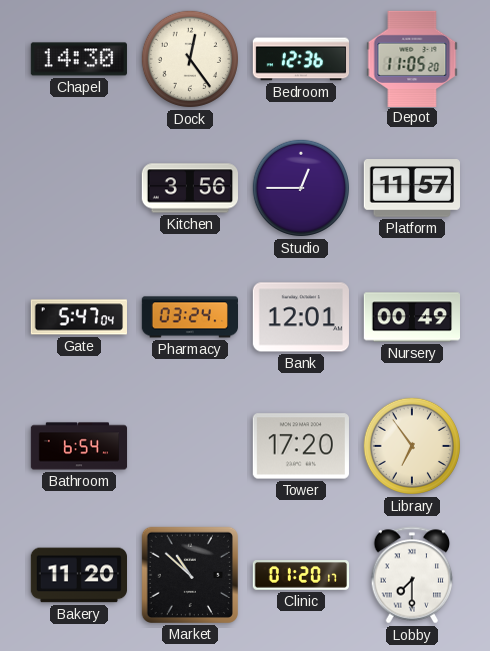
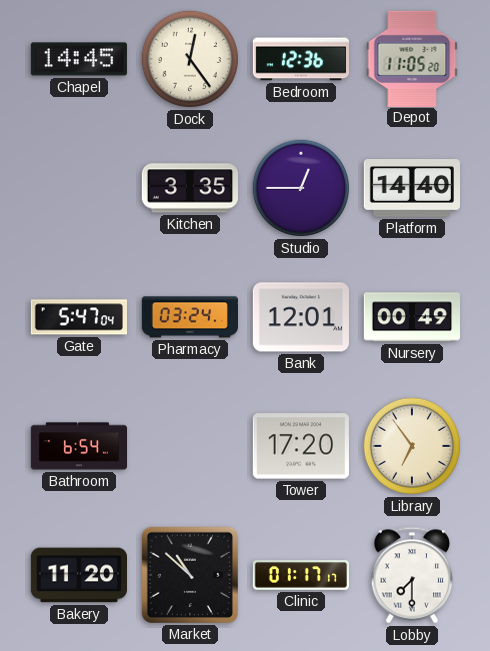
Chapel: 14:30 -> 14:45
Kitchen: 3:56 -> 3:35
Platform: 11:57 -> 14:40
Clinic: 01:20 -> 01:17
